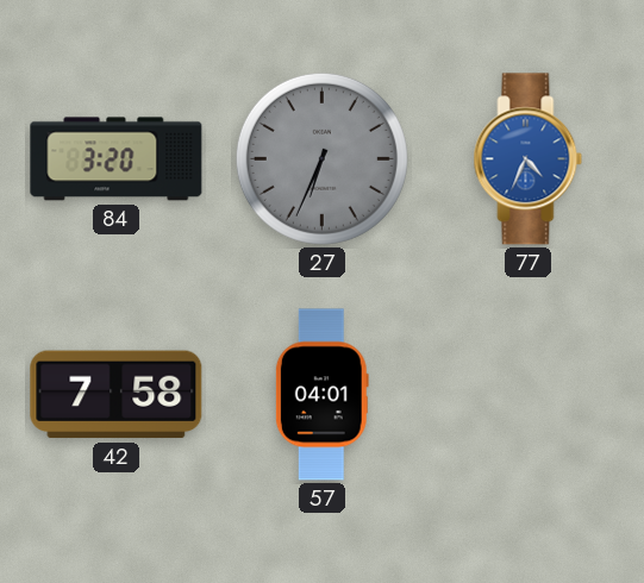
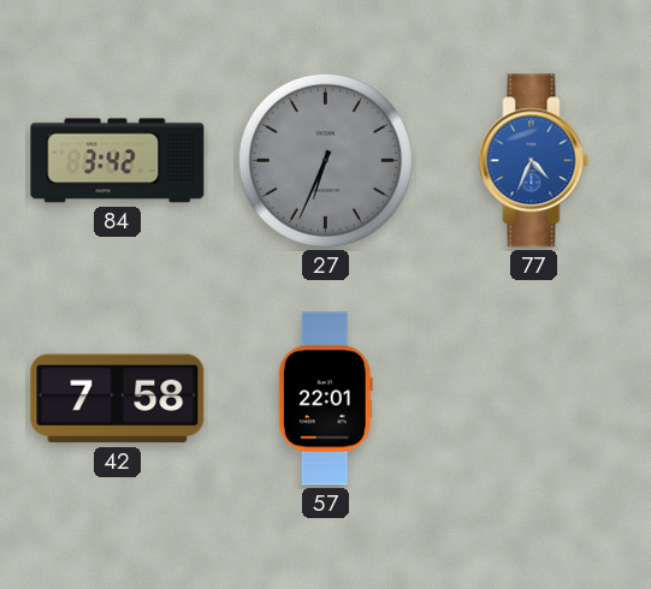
84: 3:20 -> 3:42
57: 04:01 -> 22:01
